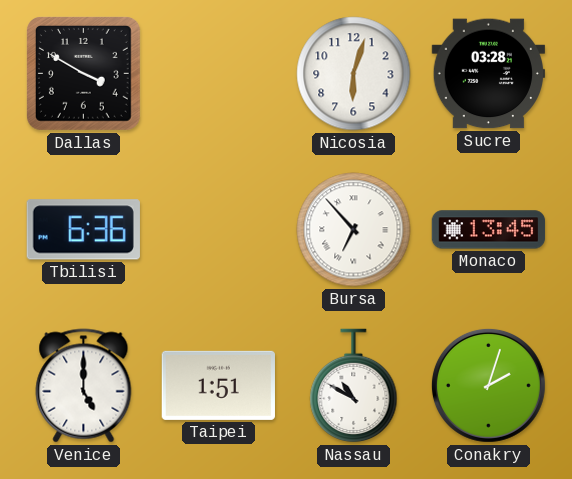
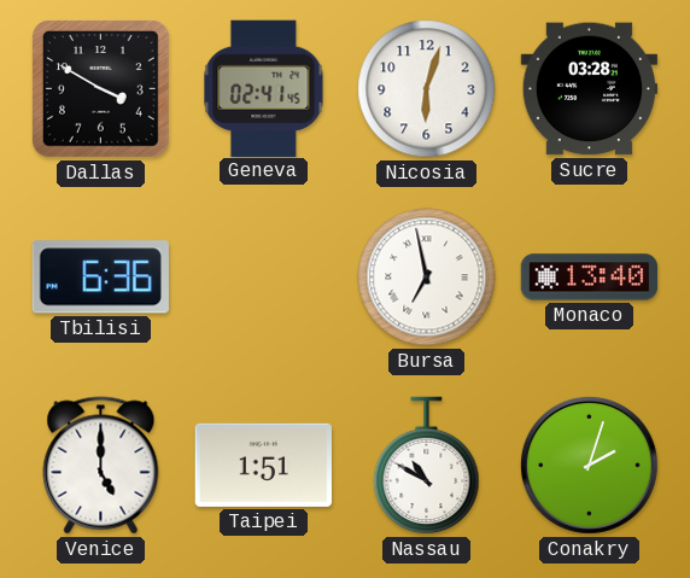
Geneva: none -> 02:41
Bursa: 6:53 -> 6:58
Monaco: 13:45 -> 13:40
